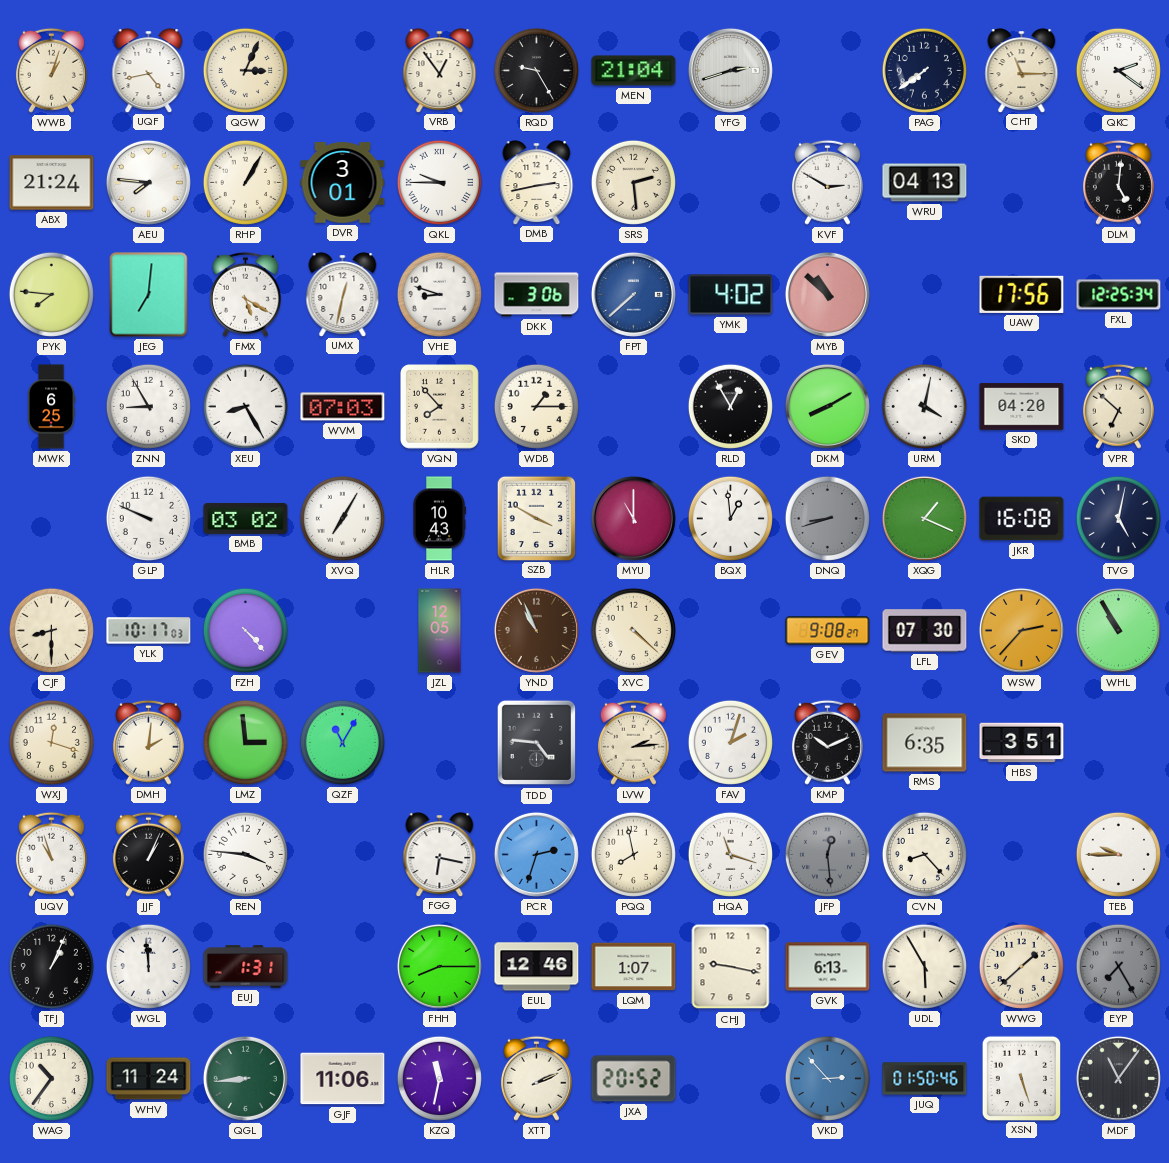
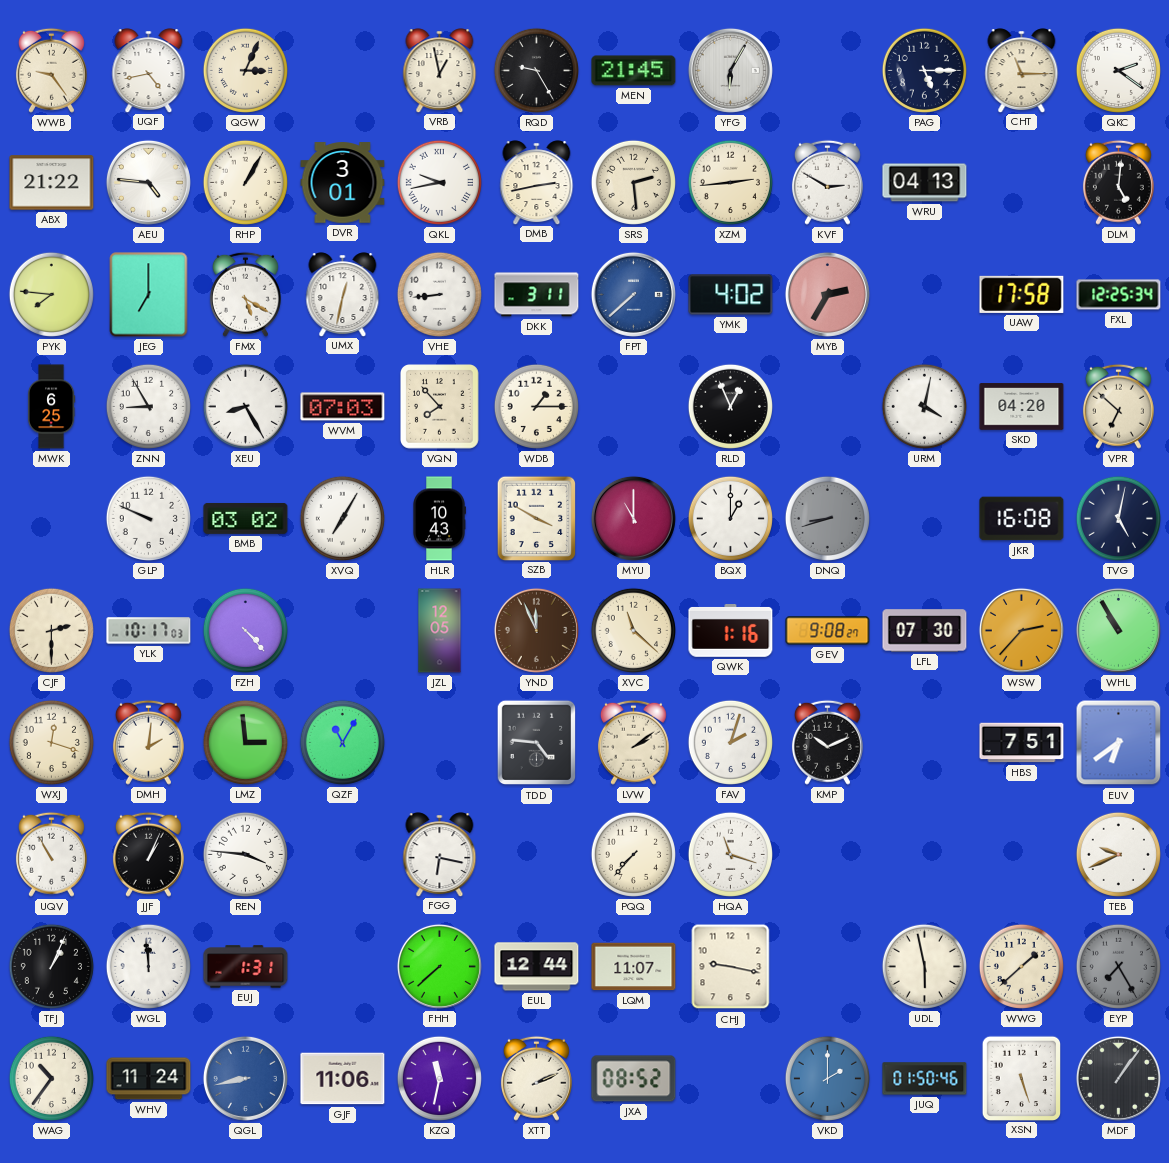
WWB: 1:03 -> 9:24
VRB: 12:54 -> 12:58
MEN: 21:04 -> 21:45
YFG: 2:42 -> 6:05
PAG: 7:39 -> 5:15
ABX: 21:24 -> 21:22
AEU: 7:46 -> 4:46
QKL: 9:45 -> 9:43
XZM: none -> 2:44
JEG: 7:01 -> 7:00
VHE: 8:48 -> 8:44
DKK: 3:06 -> 3:11
MYB: 10:52 -> 2:35
UAW: 17:56 -> 17:58
RLD: 12:55 -> 12:56
DKM: 8:10 -> none
BQX: 12:59 -> 1:00
XQG: 1:19 -> none
CJF: 8:30 -> 2:30
YND: 10:56 -> 11:56
XVC: 4:22 -> 11:22
QWK: none -> 1:16
LVW: 2:14 -> 2:09
RMS: 6:35 -> none
HBS: 3:51 -> 7:51
EUV: none -> 6:39
UQV: 10:57 -> 10:55
PCR: 2:33 -> none
PQQ: 7:58 -> 7:37
JFP: 12:29 -> none
CVN: 8:23 -> none
TEB: 9:45 -> 9:41
FHH: 8:15 -> 7:38
EUL: 12:46 -> 12:44
LQM: 1:07 -> 11:07
GVK: 6:13 -> none
UDL: 5:55 -> 5:58
QGL: 8:44 -> 8:43
QGL dial: green -> blue
JXA: 20:52 -> 08:52
VKD: 2:53 -> 2:00
MDF: 11:06 -> 1:06
